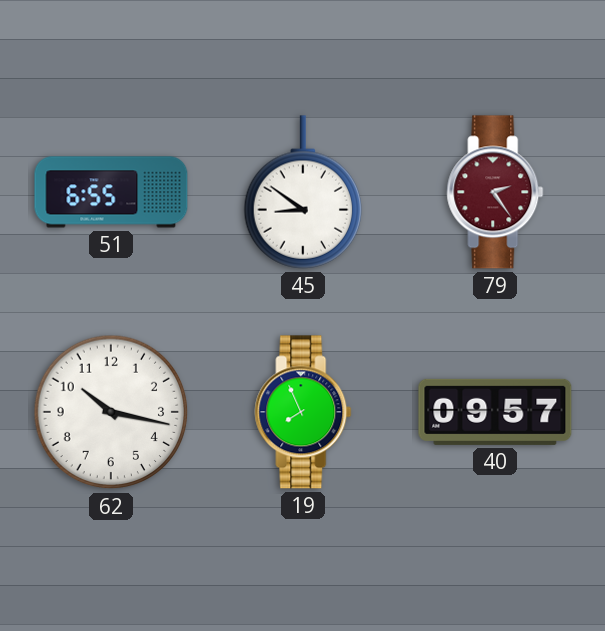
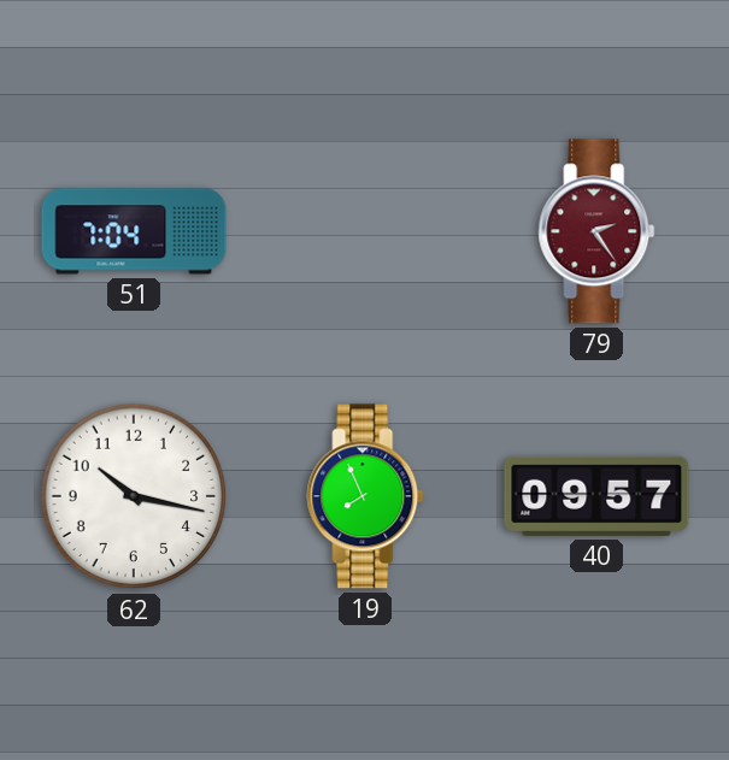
51: 6:55 -> 7:04
45: 8:51 -> none
